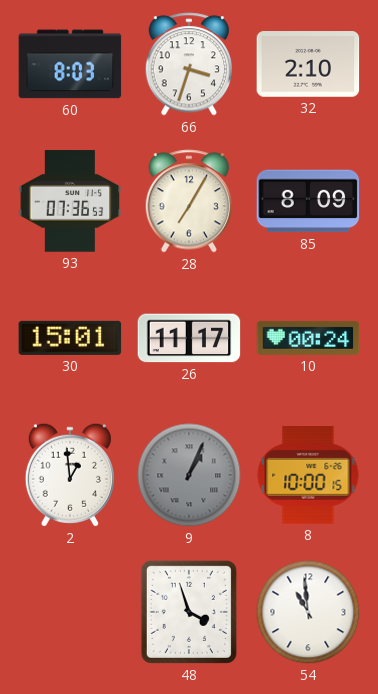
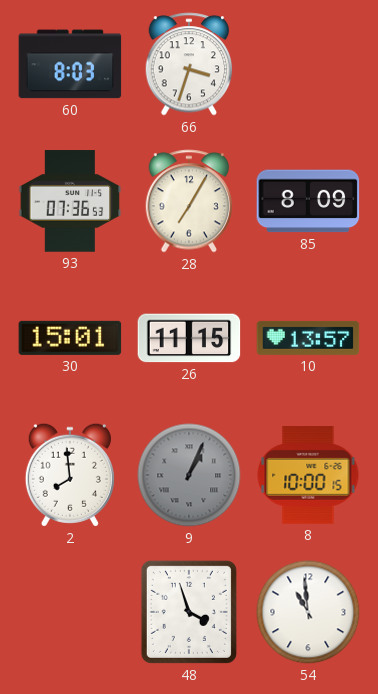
32: 2:10 -> none
26: 11:17 -> 11:15
10: 00:24 -> 13:57
2: 12:59 -> 7:59
